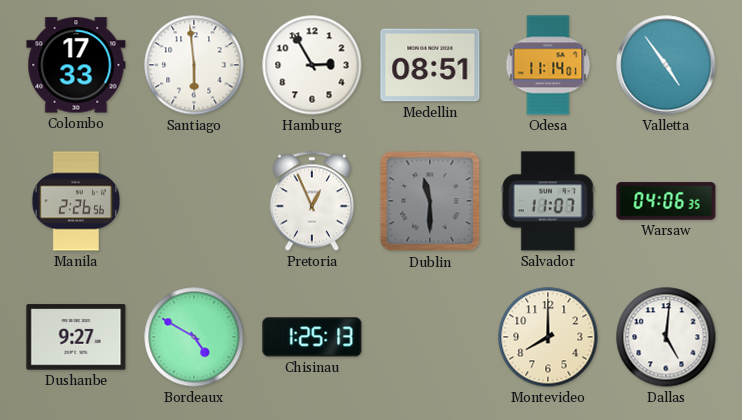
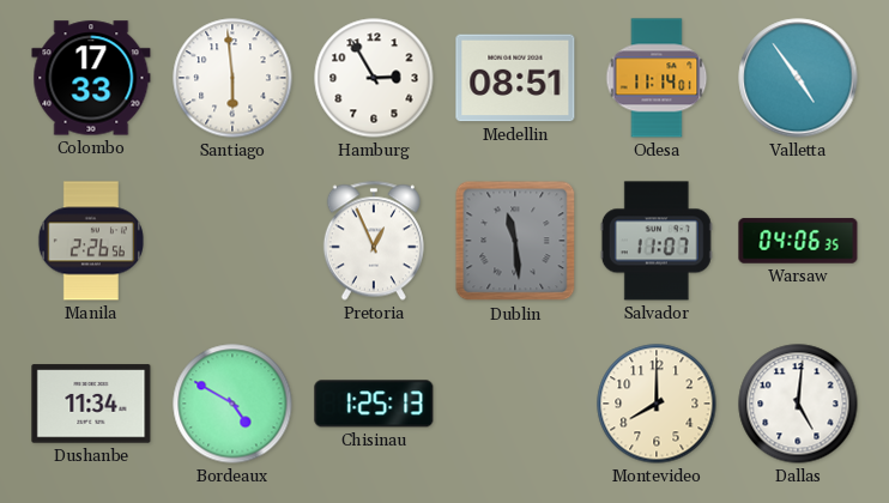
Dublin: 11:30 -> 11:29
Dushanbe: 9:27 -> 11:34
